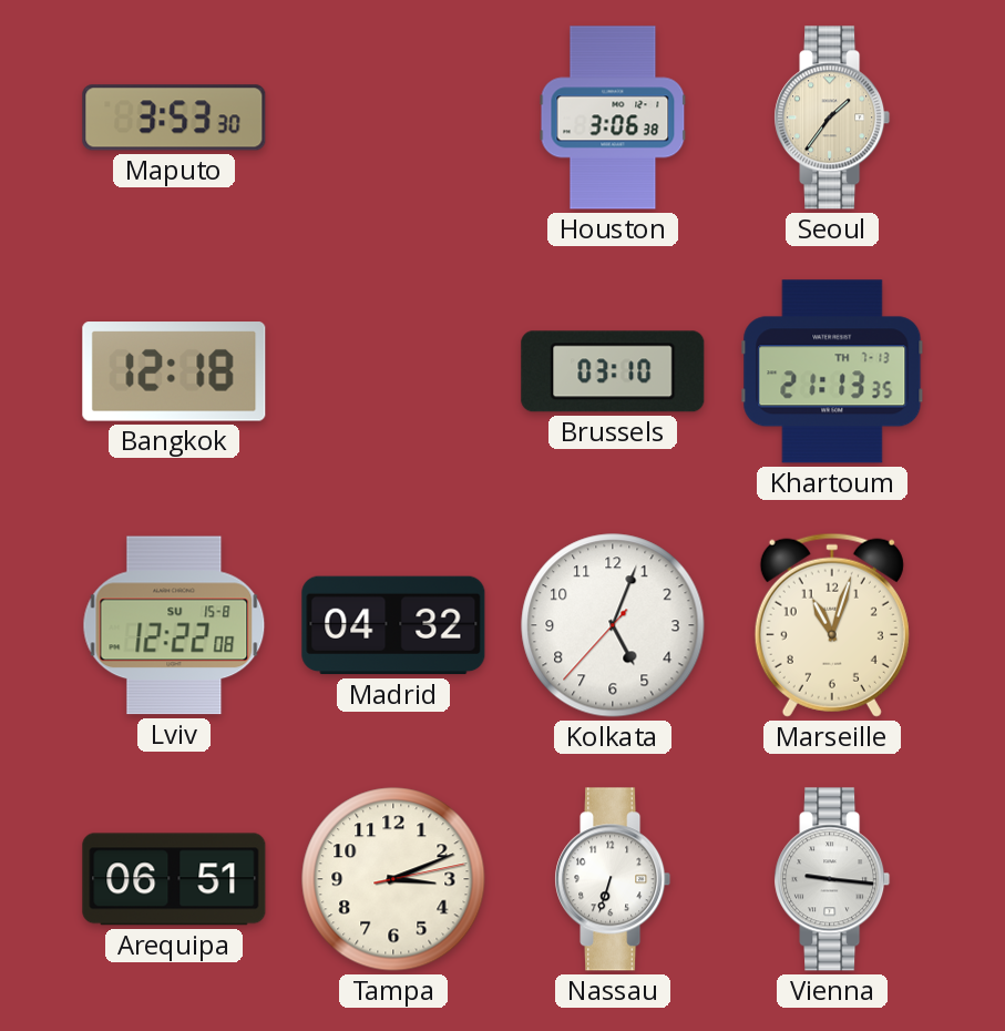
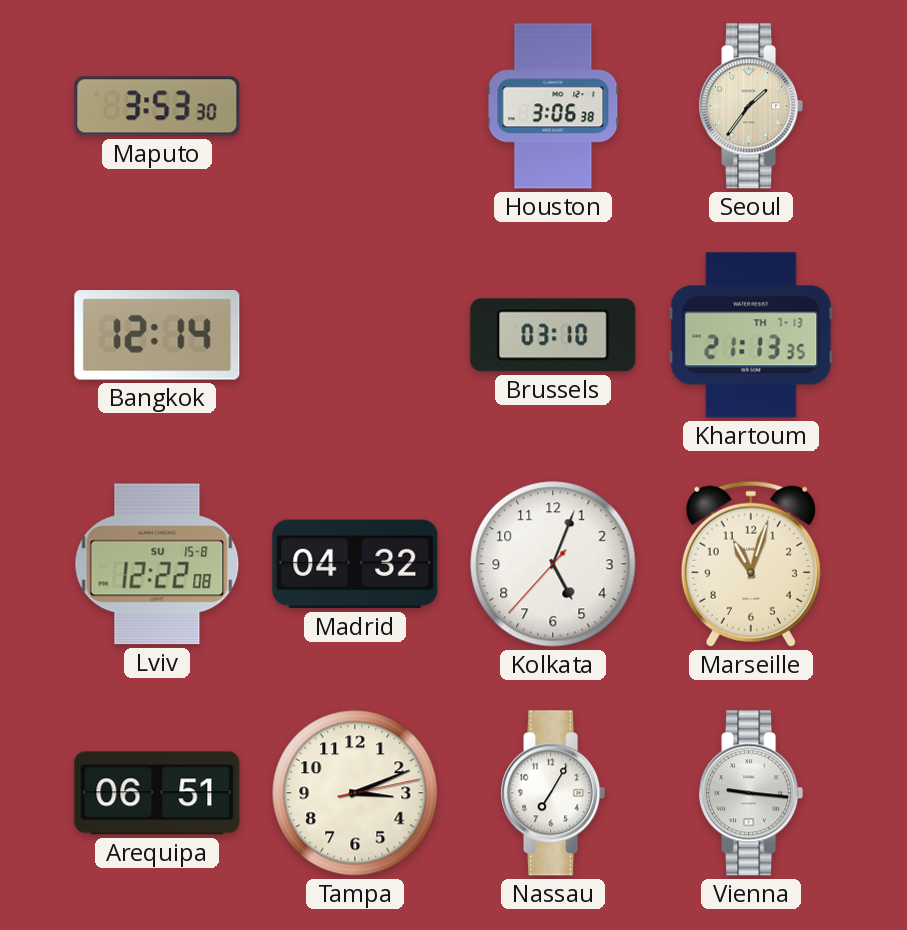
Bangkok: 12:18 -> 12:14
Nassau: 6:33 -> 7:05
